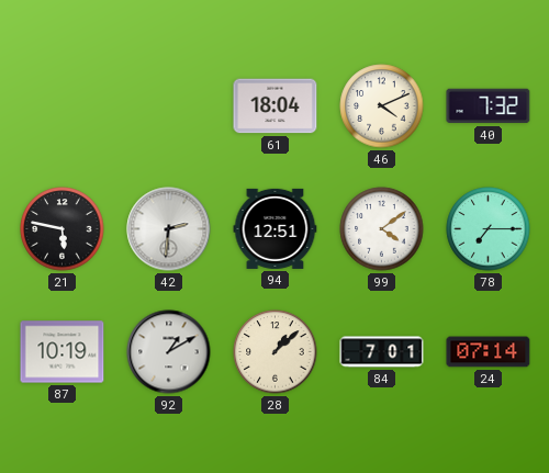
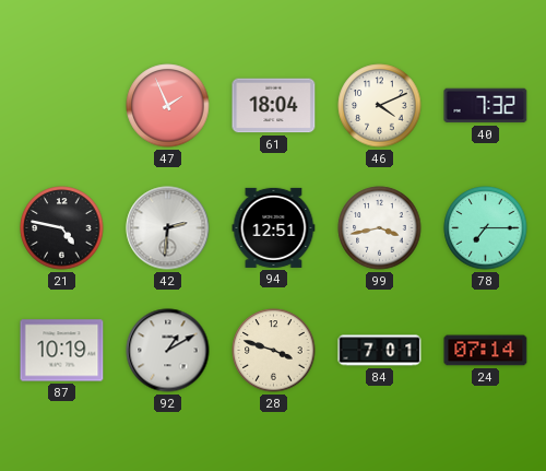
47: none -> 1:56
21: 5:47 -> 4:47
99: 4:09 -> 3:43
28: 1:08 -> 3:48
